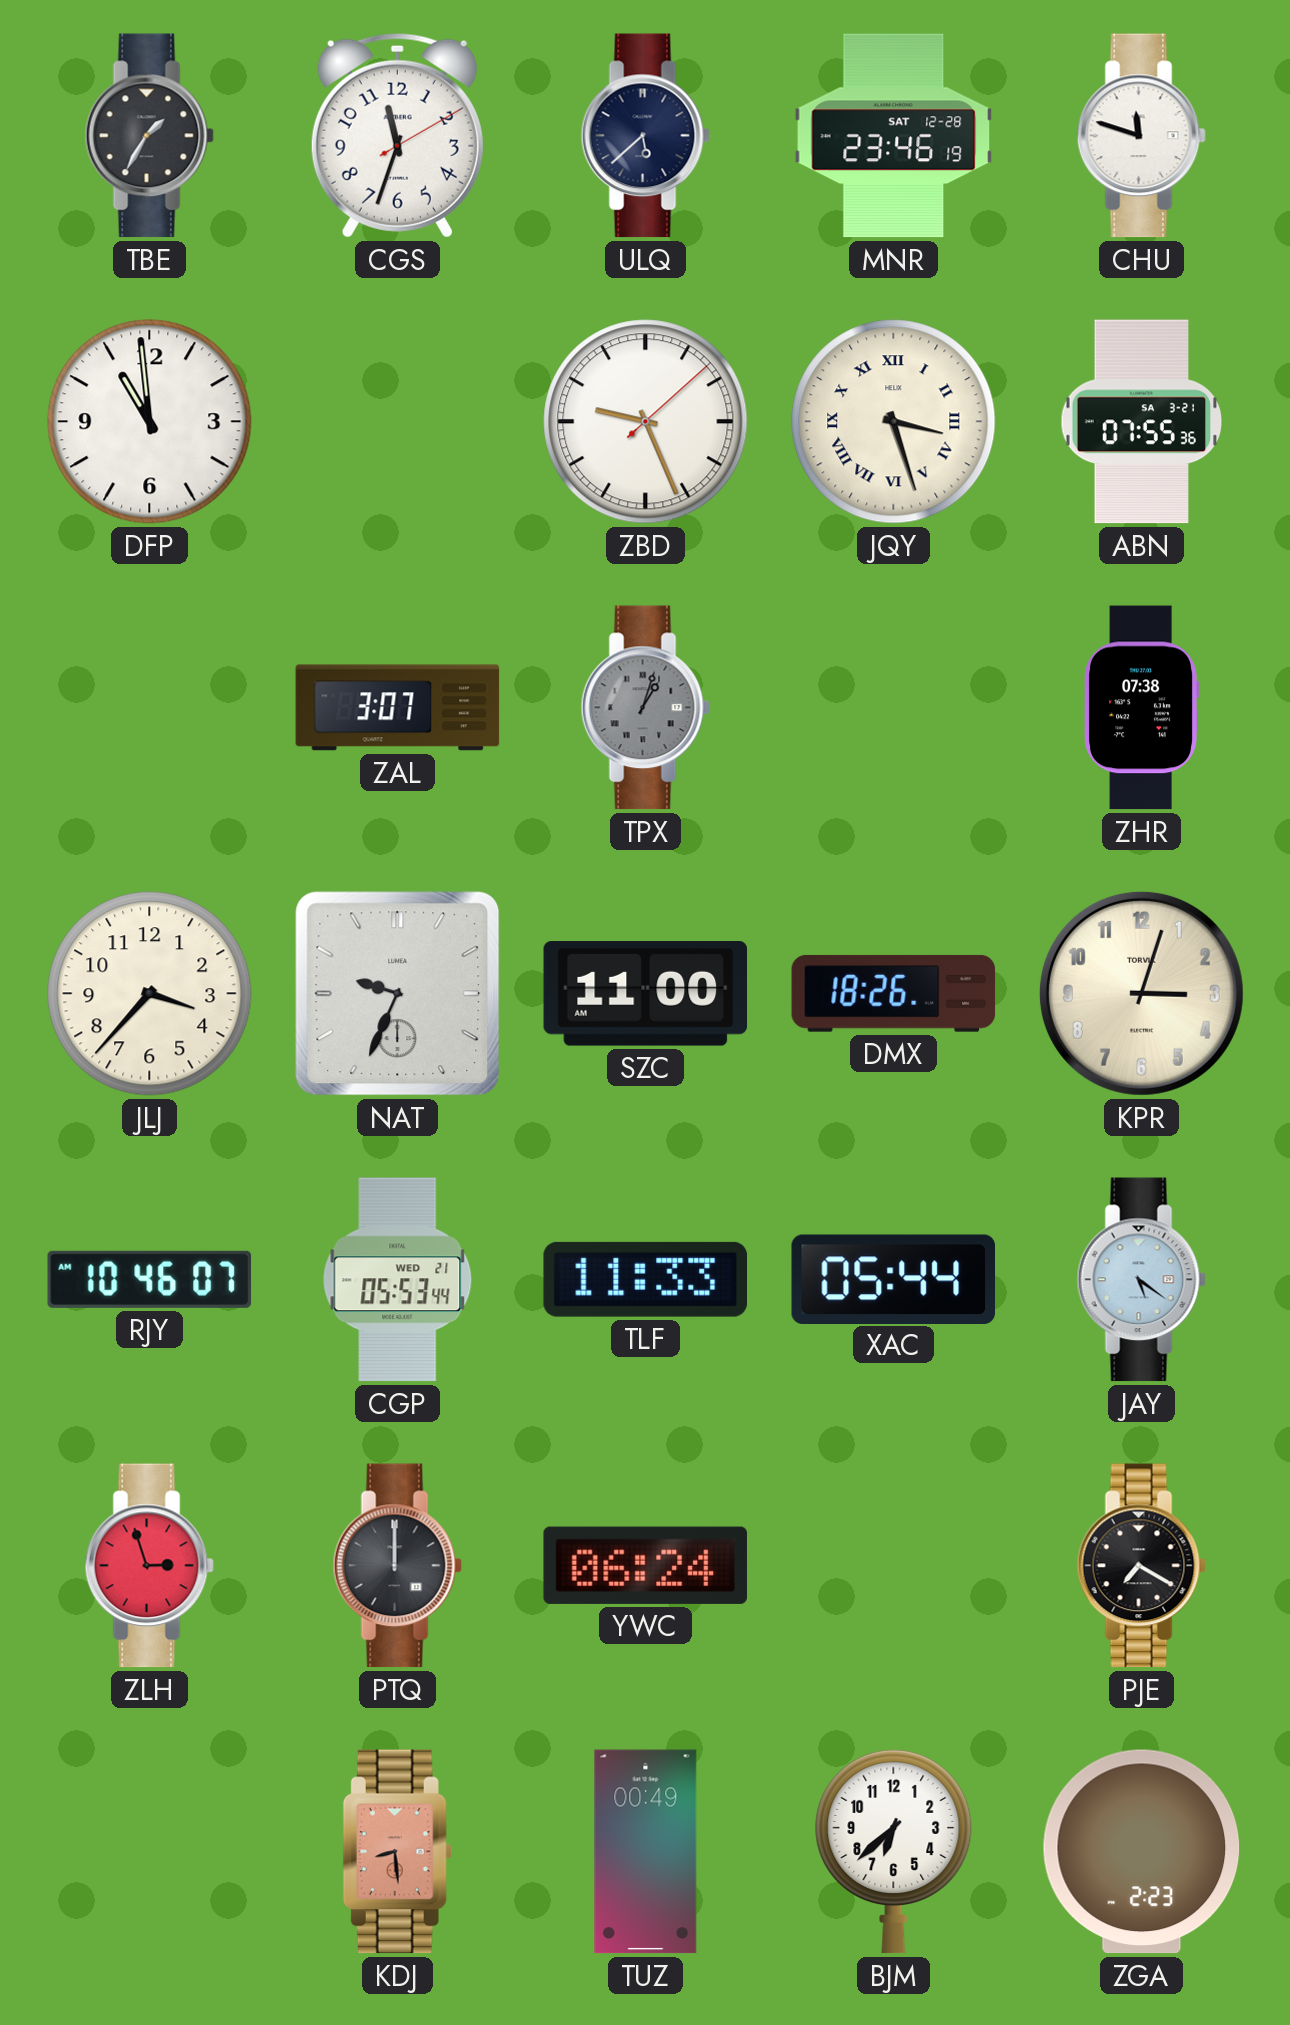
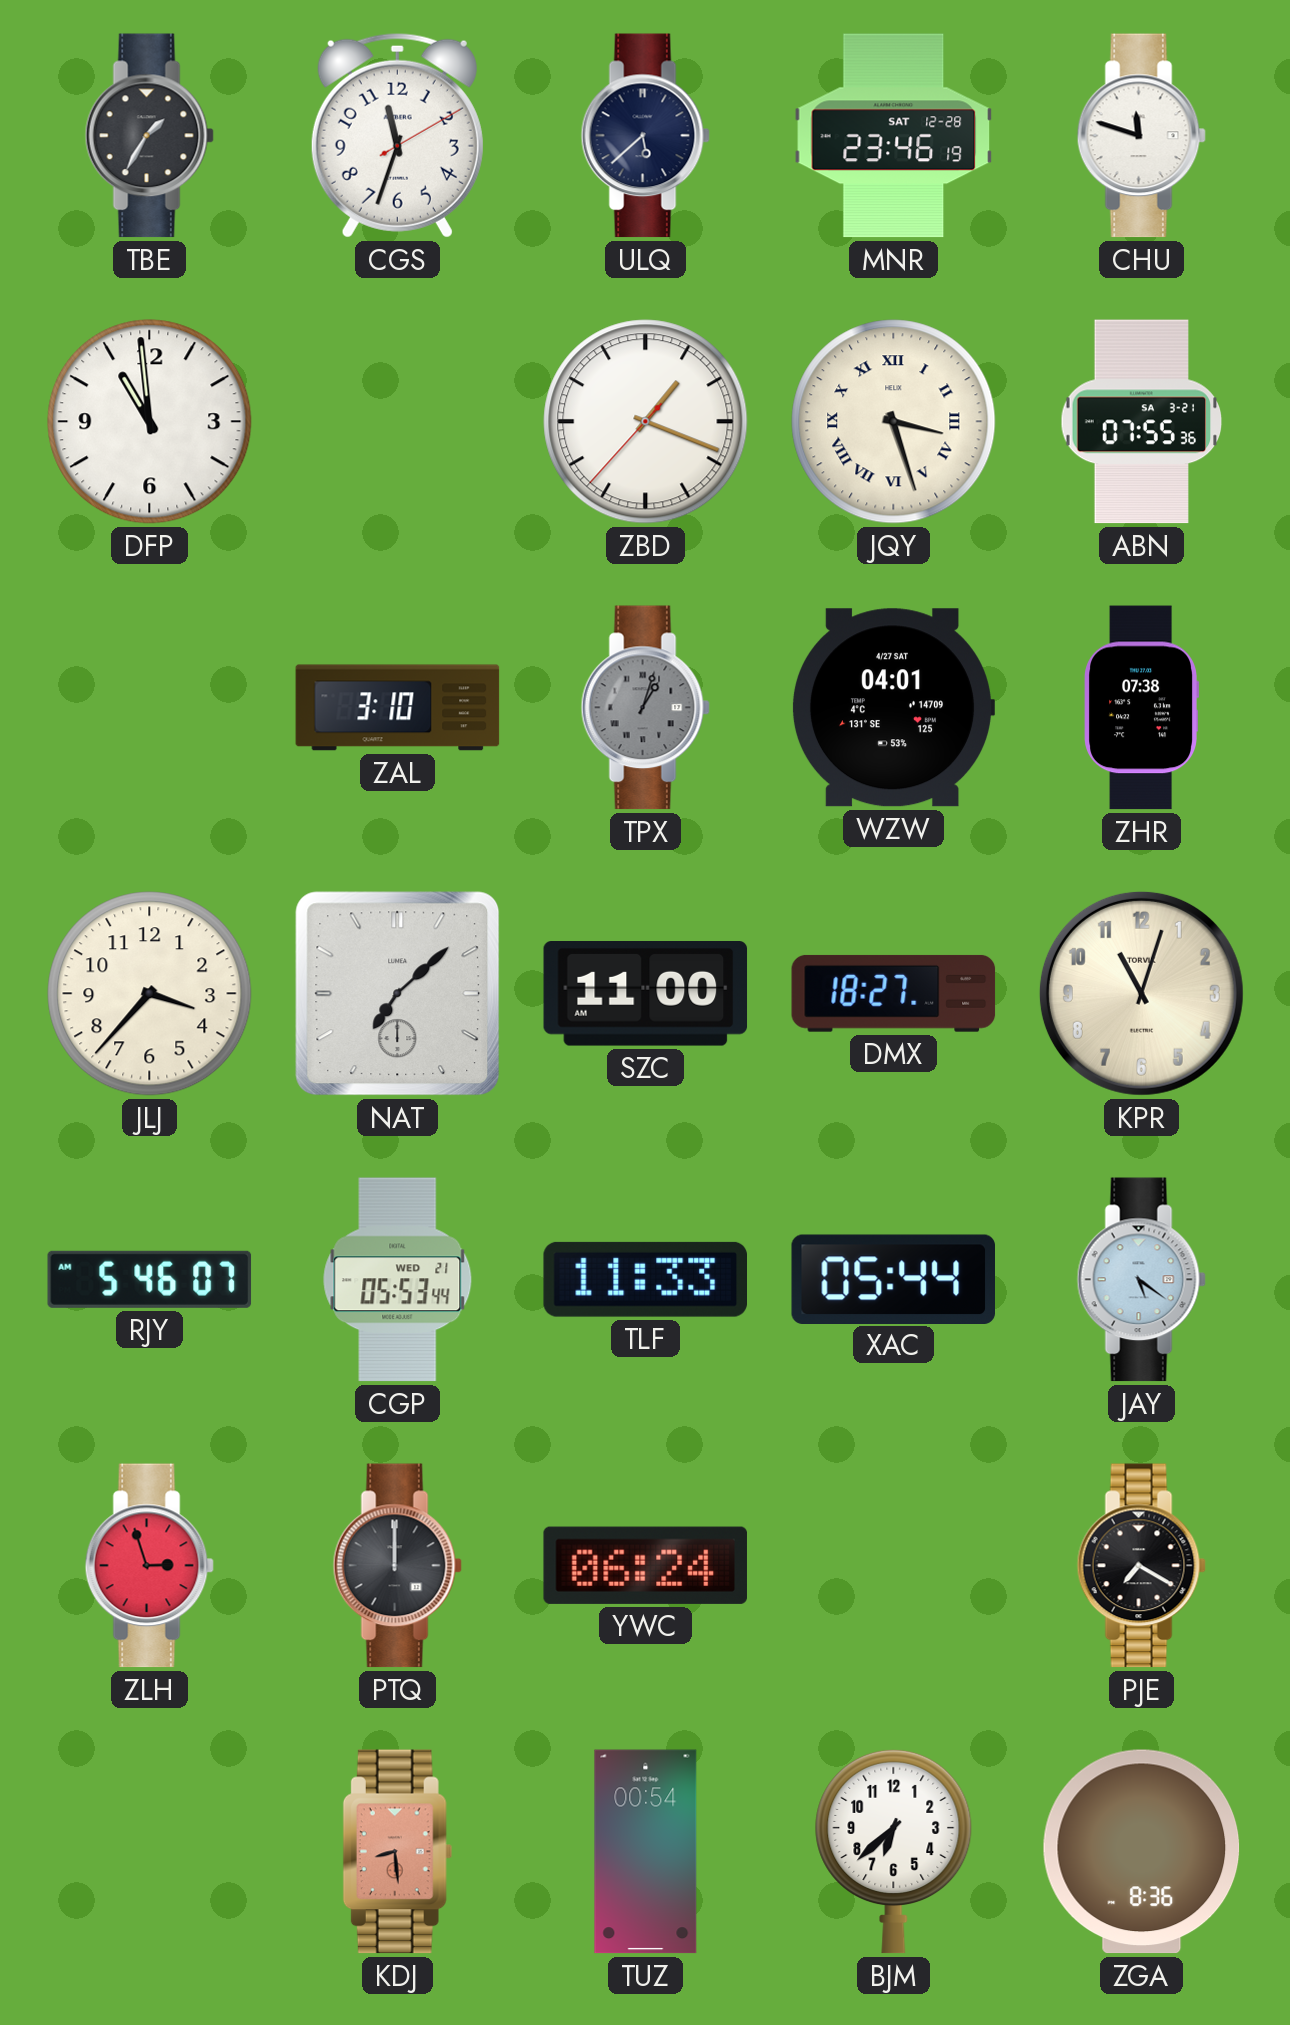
ZBD: 9:26 -> 1:18
ZAL: 3:07 -> 3:10
WZW: none -> 04:01
NAT: 9:34 -> 7:08
DMX: 18:26 -> 18:27
KPR: 3:03 -> 11:03
RJY: 10:46 -> 5:46
TUZ: 00:49 -> 00:54
ZGA: 2:23 -> 8:36
